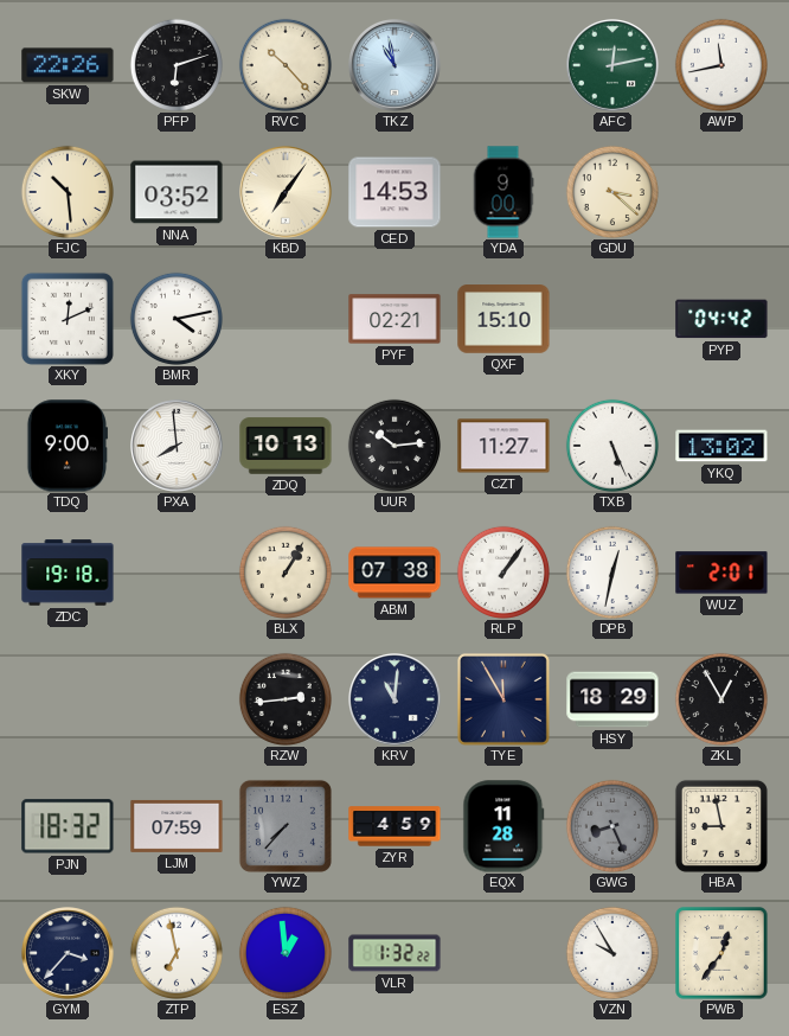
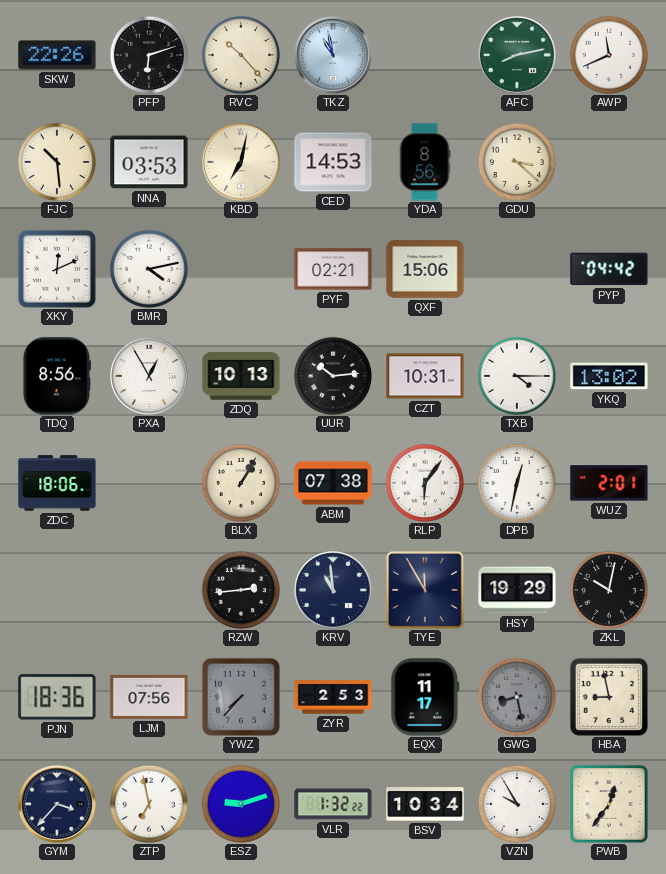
AFC: 12:13 -> 8:13
AWP: 11:43 -> 11:41
NNA: 03:52 -> 03:53
KBD: 7:06 -> 7:02
YDA: 9:00 -> 8:56
QXF: 15:10 -> 15:06
TDQ: 9:00 -> 8:56
PXA: 7:59 -> 12:55
CZT: 11:27 -> 10:31
TXB: 5:26 -> 4:15
ZDC: 19:18 -> 18:06
RLP: 1:06 -> 6:06
KRV: 11:01 -> 10:59
HSY: 18:29 -> 19:29
ZKL: 12:55 -> 10:02
PJN: 18:32 -> 18:36
LJM: 07:59 -> 07:56
ZYR: 4:59 -> 2:53
EQX: 11:28 -> 11:17
GWG: 8:26 -> 8:28
ESZ: 12:59 -> 9:12
BSV: none -> 10:34
